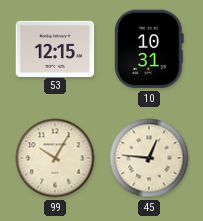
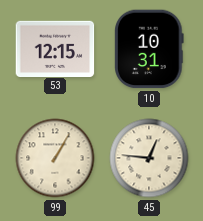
99: 10:05 -> 1:05
